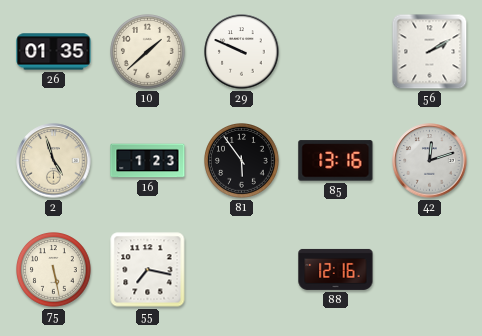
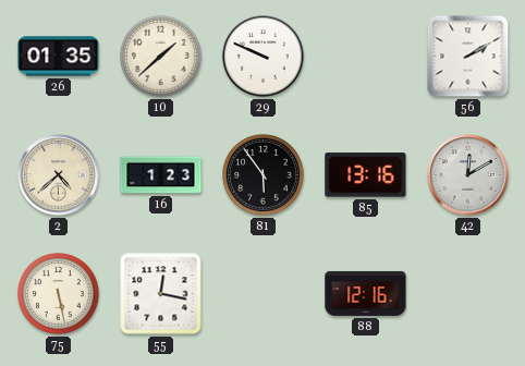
2: 4:57 -> 4:38
42: 12:12 -> 12:10
55: 7:17 -> 12:17
